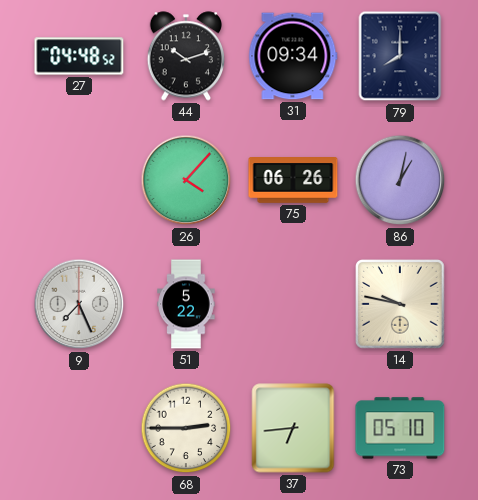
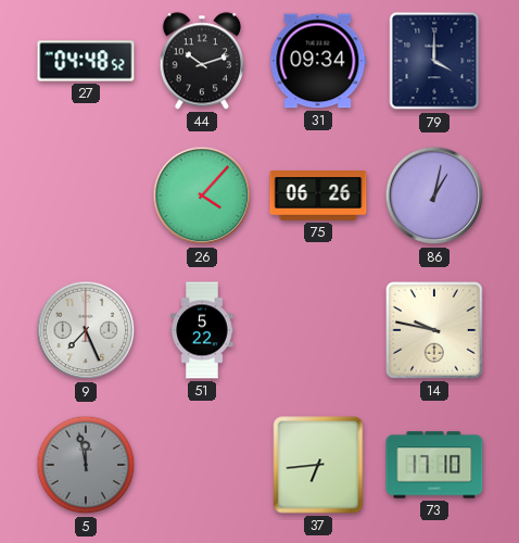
79: 8:00 -> 4:00
5: none -> 11:58
68: 2:45 -> none
73: 05:10 -> 17:10
